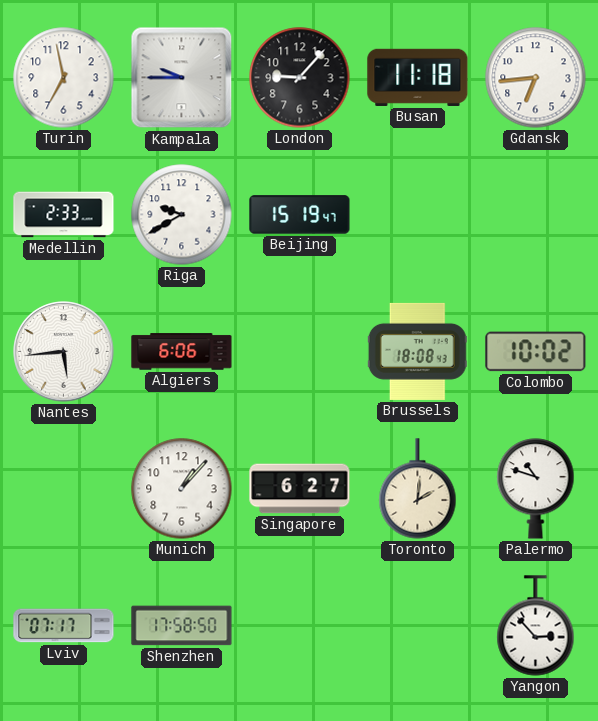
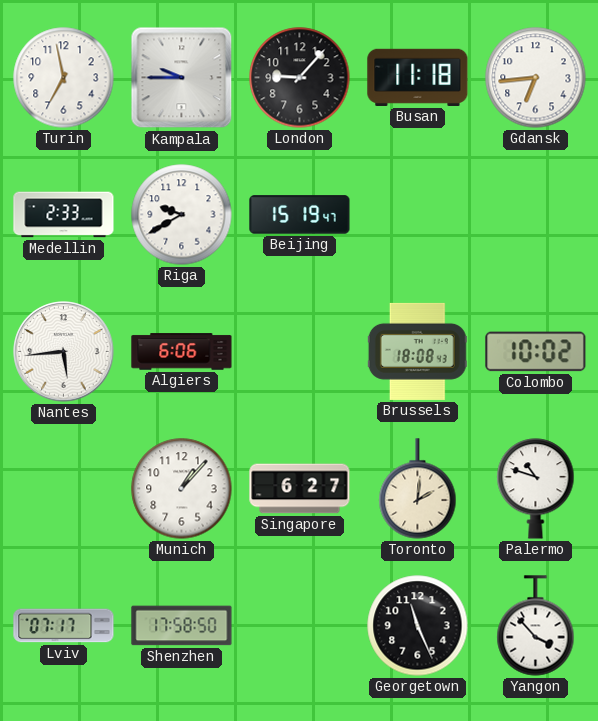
Georgetown: none -> 11:26
Yangon: 2:53 -> 3:53
